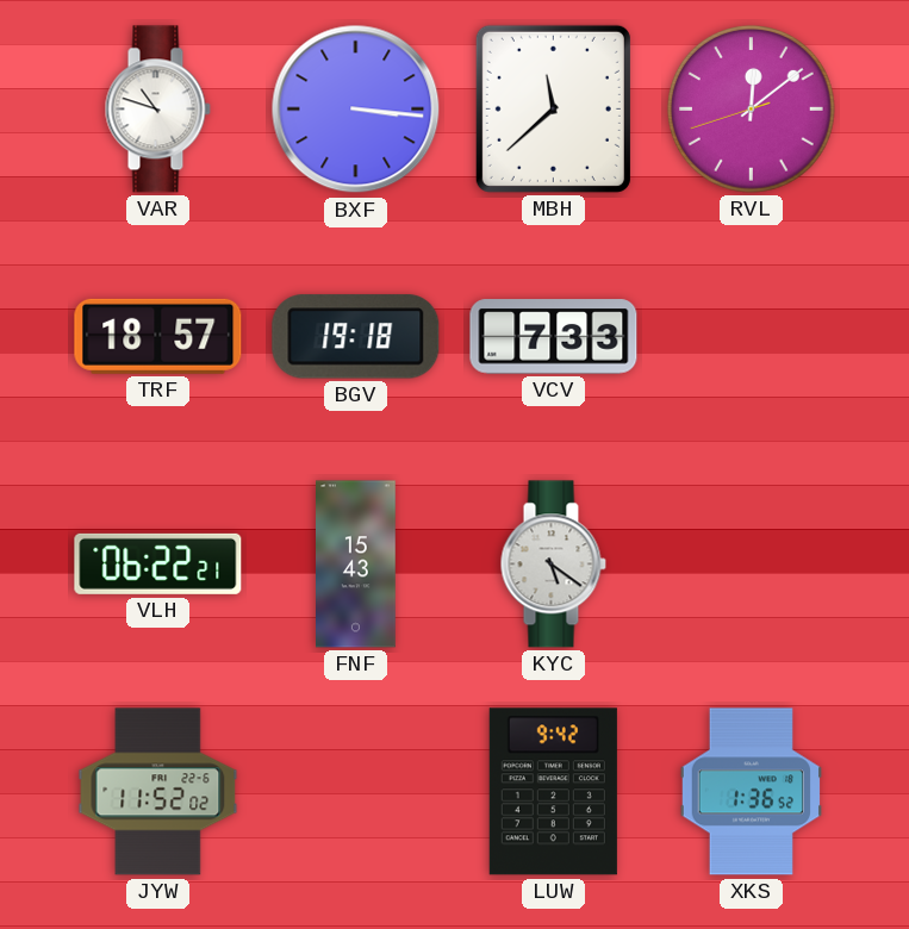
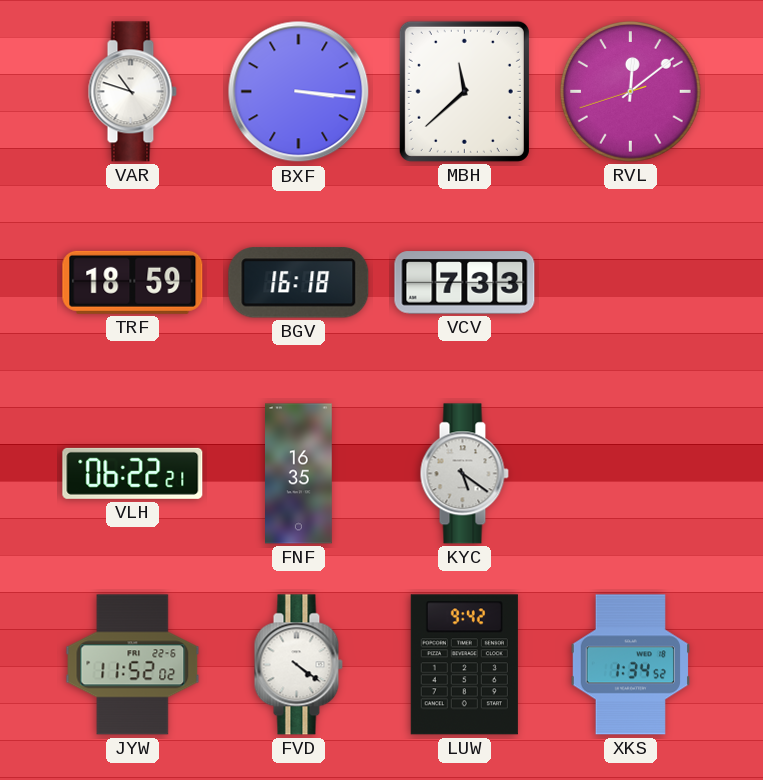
TRF: 18:57 -> 18:59
BGV: 19:18 -> 16:18
FNF: 15:43 -> 16:35
FVD: none -> 4:21
XKS: 1:36 -> 1:34
